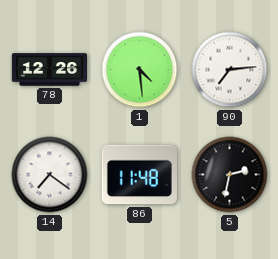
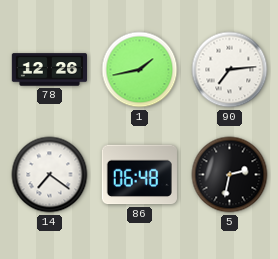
1: 4:29 -> 1:43
86: 11:48 -> 06:48
